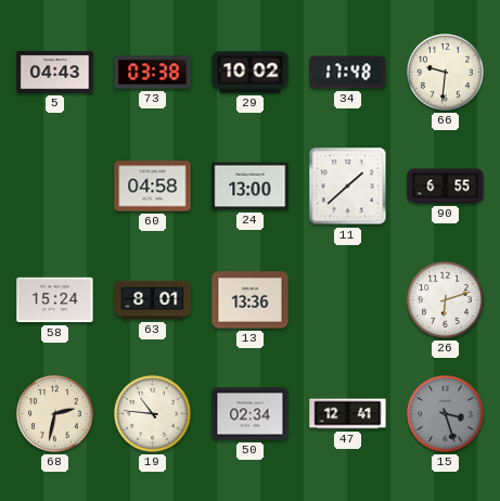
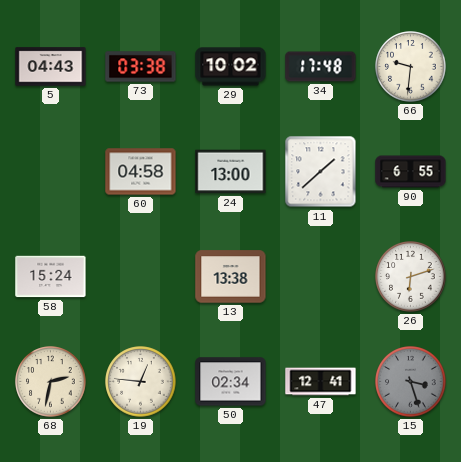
63: 8:01 -> none
13: 13:36 -> 13:38
19: 10:46 -> 12:46
